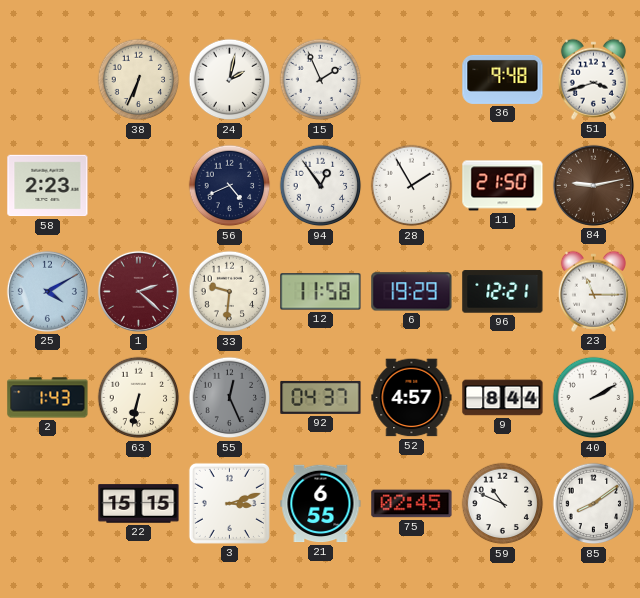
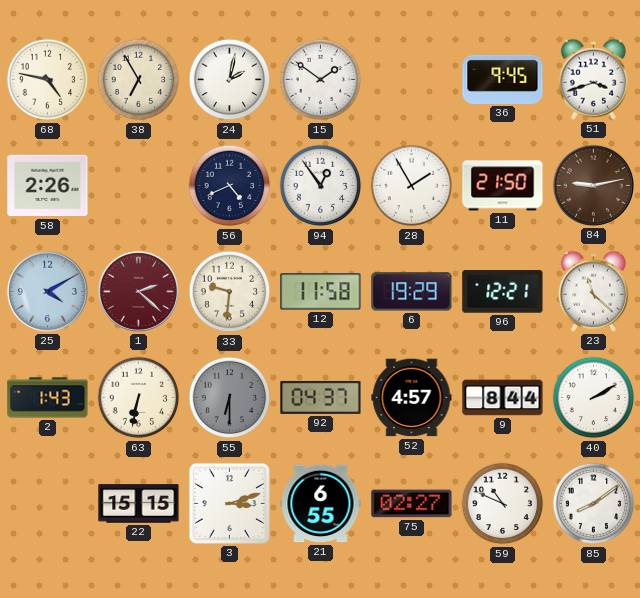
68: none -> 4:47
38: 6:34 -> 6:55
15: 1:56 -> 1:51
36: 9:48 -> 9:45
58: 2:23 -> 2:26
23: 11:15 -> 11:22
55: 12:26 -> 6:30
75: 02:45 -> 02:27
